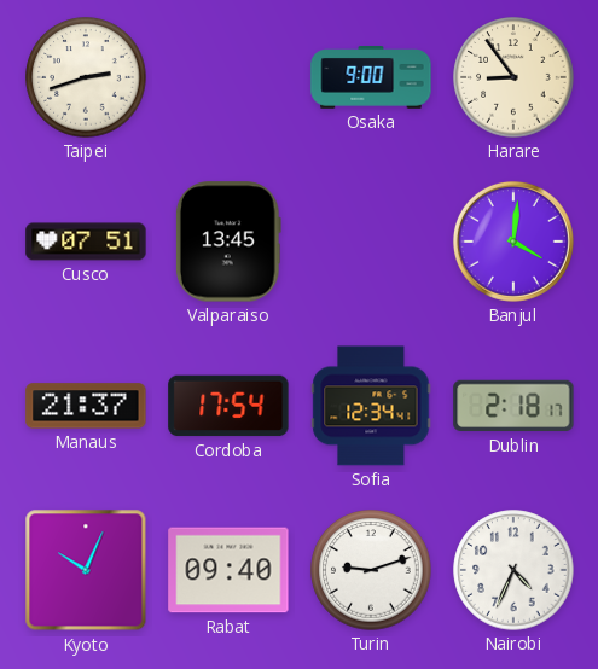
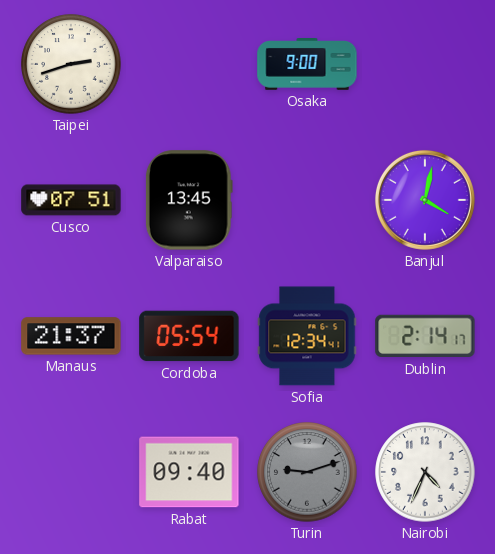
Harare: 8:54 -> none
Banjul: 4:01 -> 4:02
Cordoba: 17:54 -> 05:54
Dublin: 2:18 -> 2:14
Kyoto: 10:04 -> none
Turin dial: white -> grey
